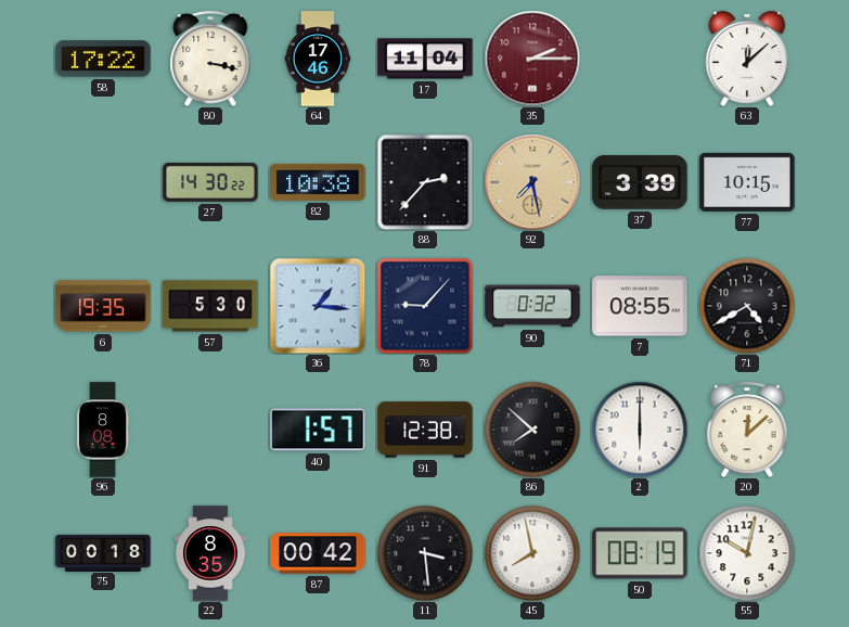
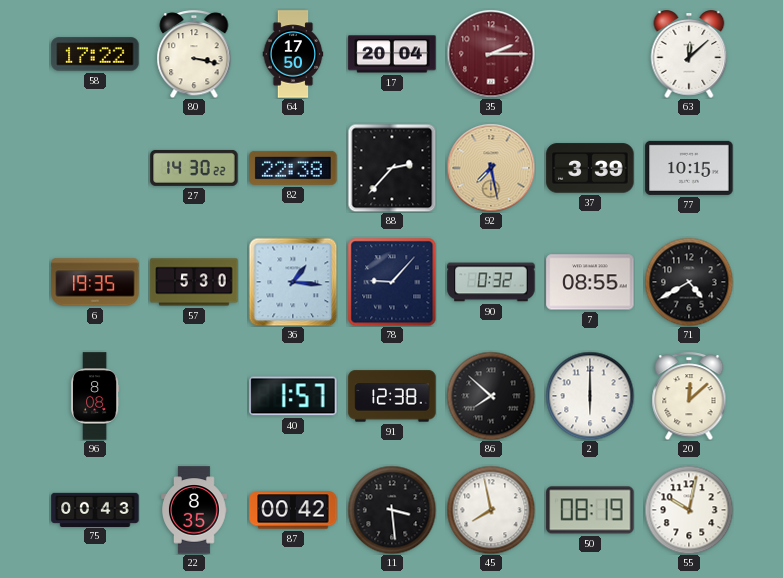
64: 17:46 -> 17:50
17: 11:04 -> 20:04
82: 10:38 -> 22:38
75: 00:18 -> 00:43
